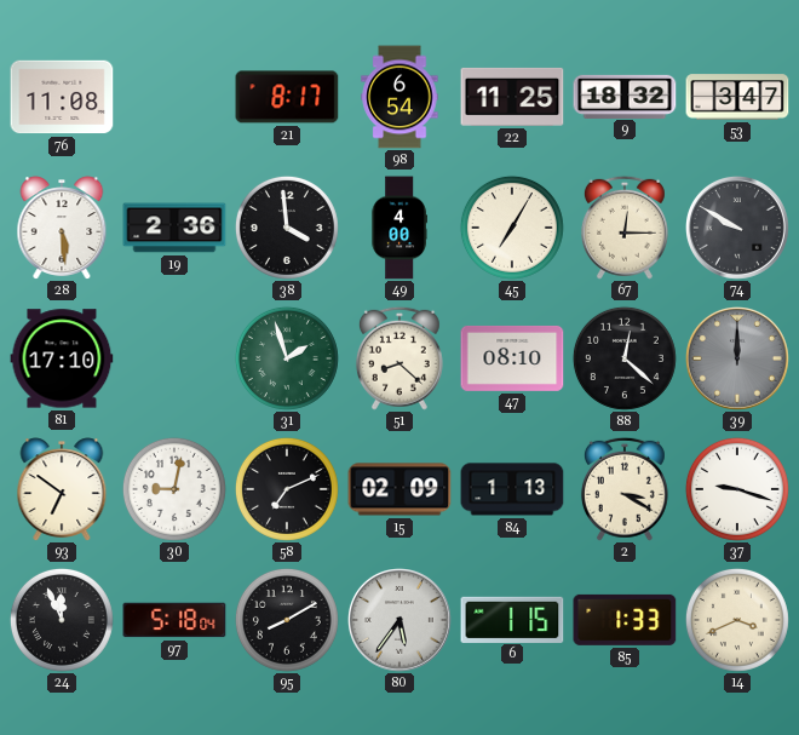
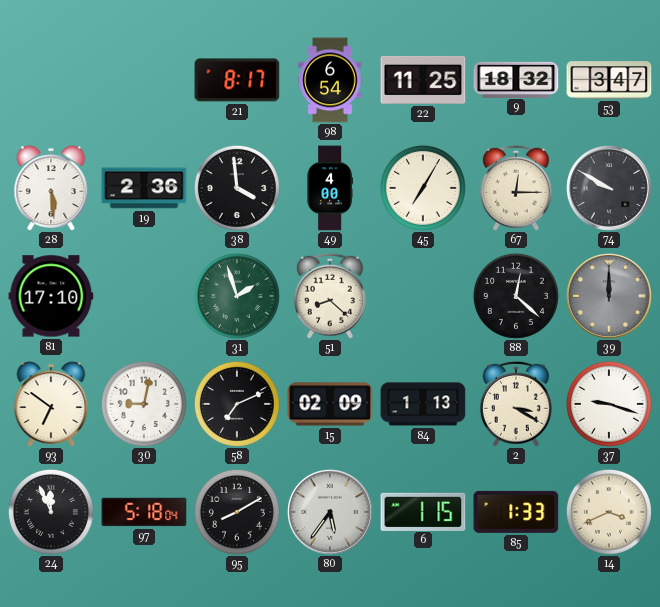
76: 11:08 -> none
47: 08:10 -> none
